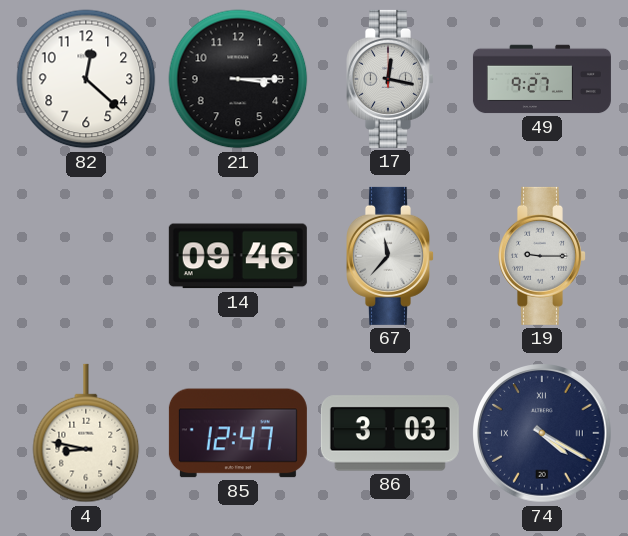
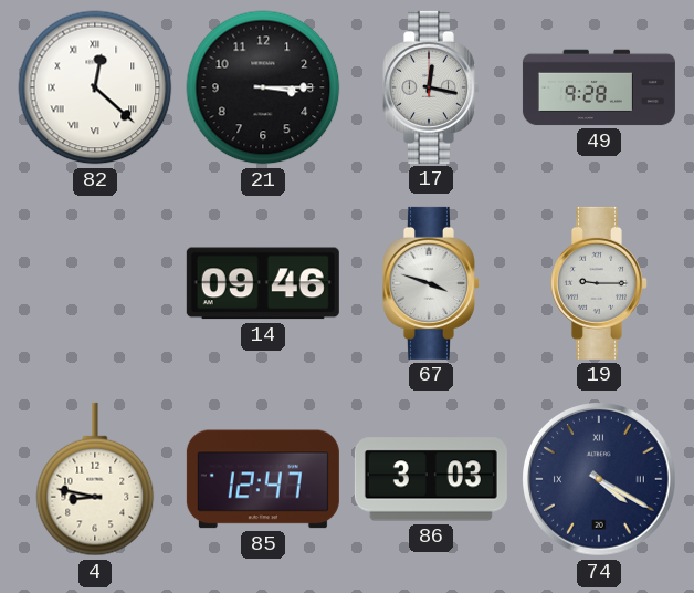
82 numerals: Arabic -> Roman
49: 9:27 -> 9:28
67: 11:37 -> 3:48
